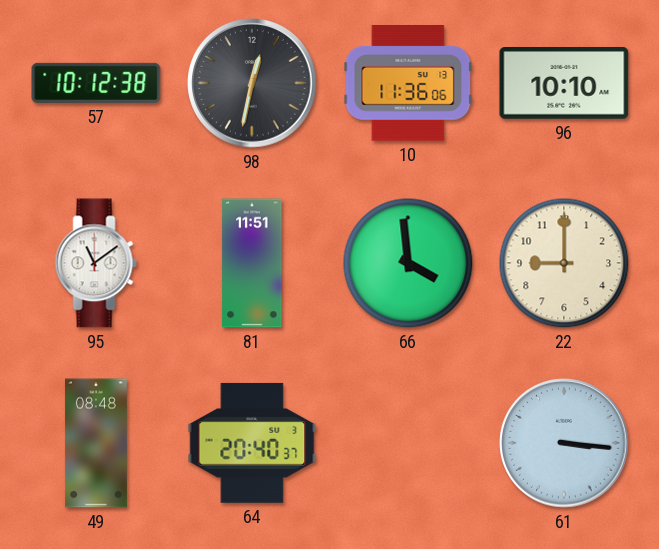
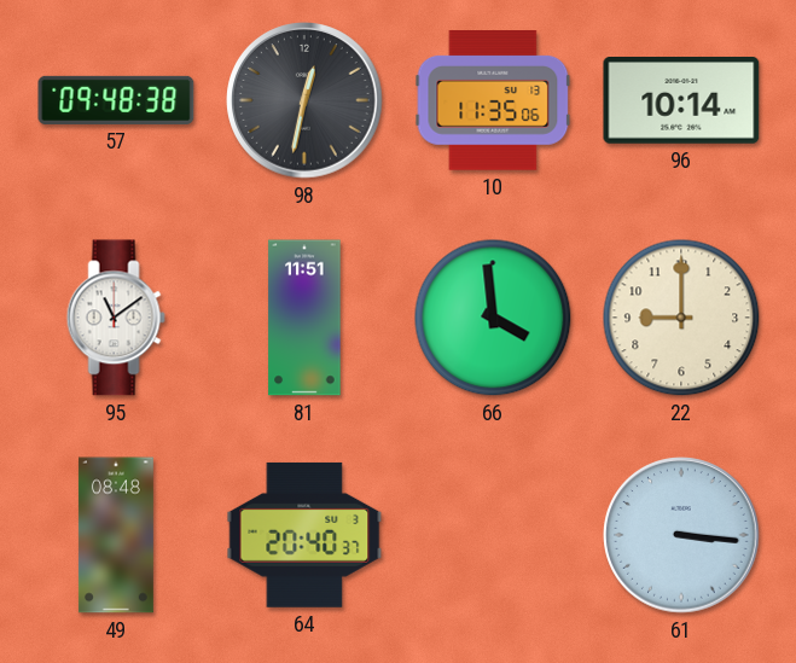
57: 10:12 -> 09:48
10: 11:36 -> 11:35
96: 10:10 -> 10:14
